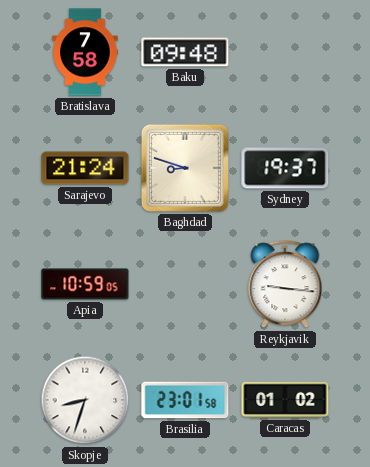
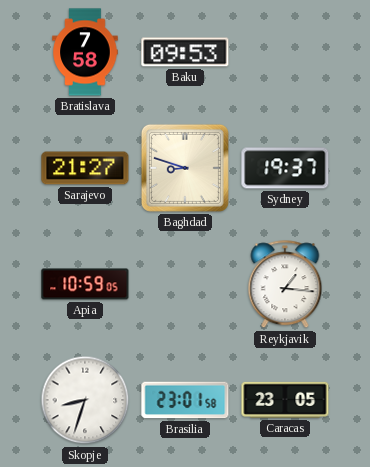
Baku: 09:48 -> 09:53
Sarajevo: 21:24 -> 21:27
Reykjavik: 9:16 -> 1:16
Caracas: 01:02 -> 23:05
